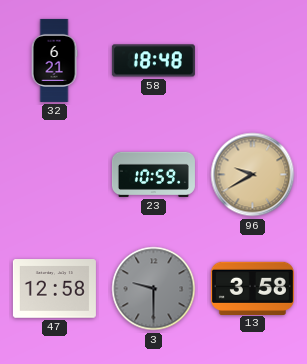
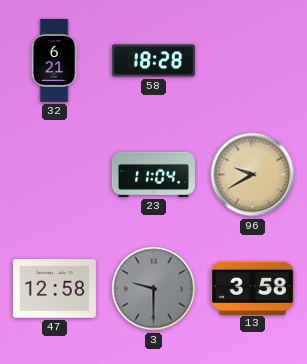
58: 18:48 -> 18:28
23: 10:59 -> 11:04
